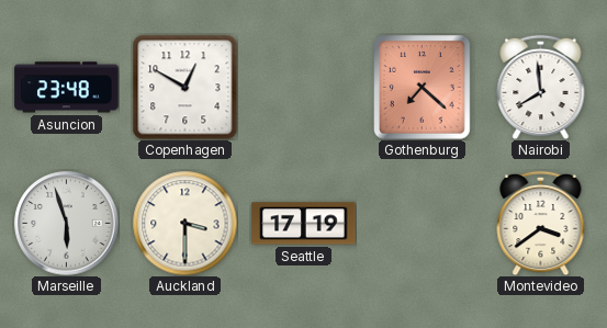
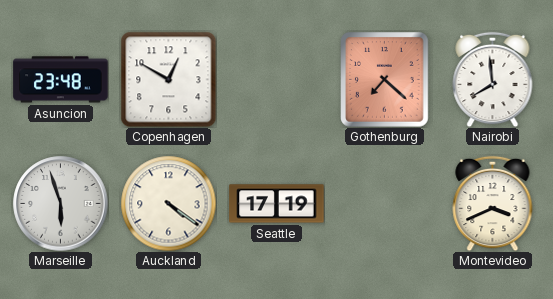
Auckland: 3:30 -> 4:21
Montevideo: 3:39 -> 3:41
